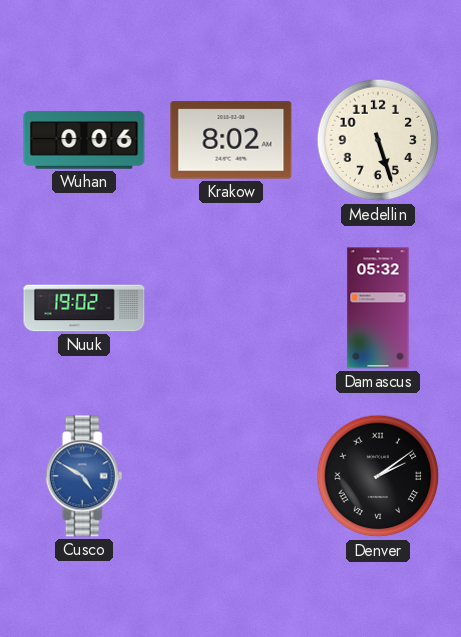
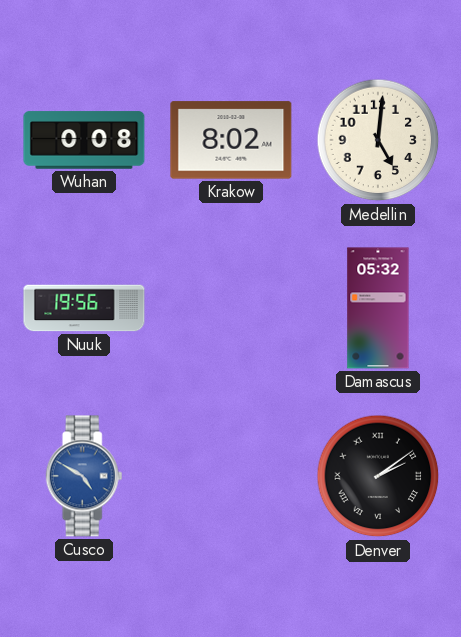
Wuhan: 0:06 -> 0:08
Medellin: 5:27 -> 5:01
Nuuk: 19:02 -> 19:56
